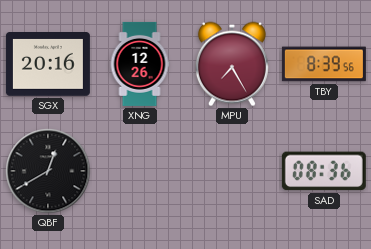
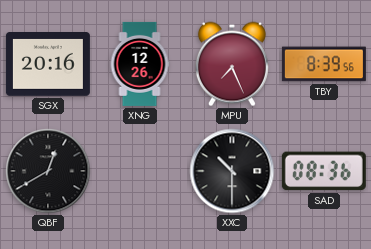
MPU: 7:25 -> 7:26
XXC: none -> 10:30
